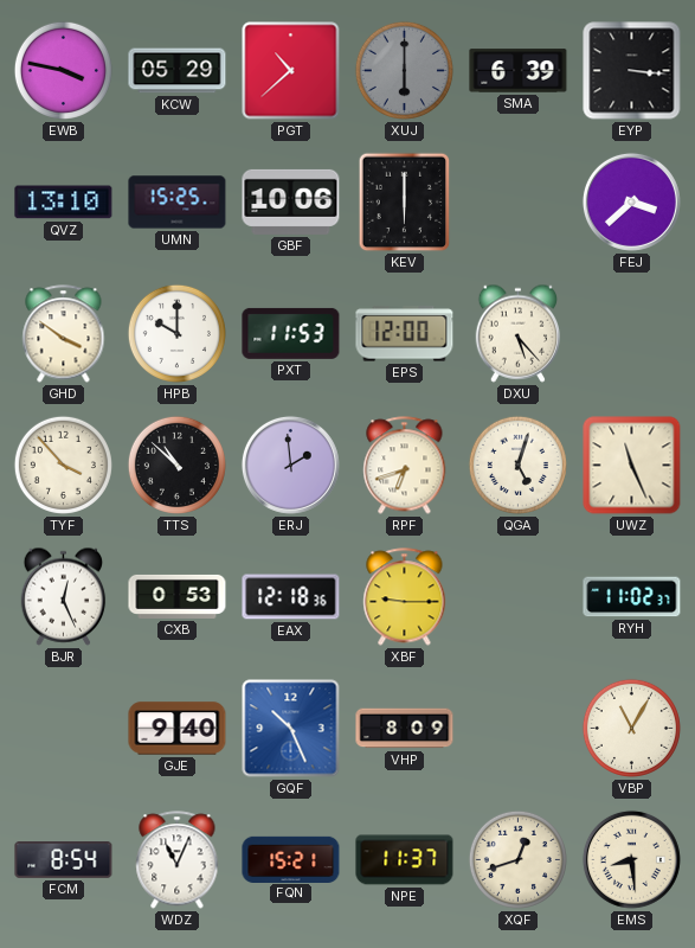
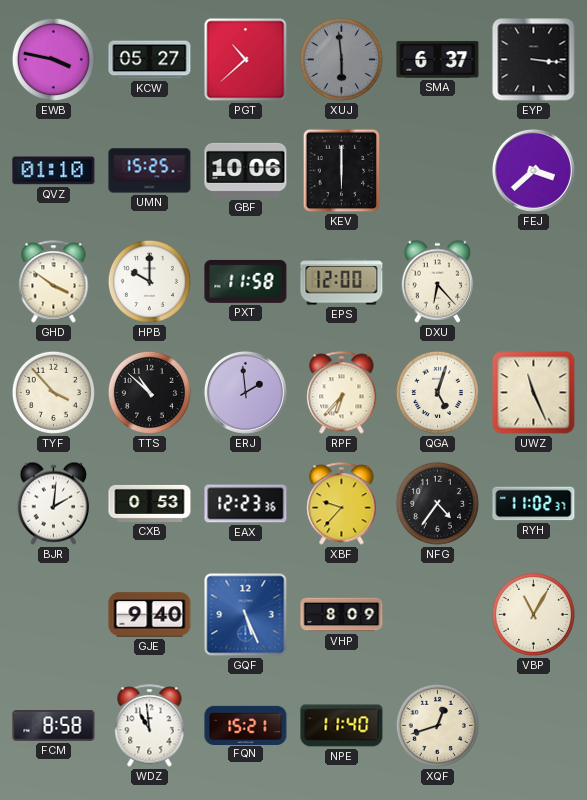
KCW: 05:29 -> 05:27
XUJ: 6:00 -> 5:59
SMA: 6:39 -> 6:37
QVZ: 13:10 -> 01:10
PXT: 11:53 -> 11:58
DXU: 5:23 -> 6:23
RPF: 6:42 -> 6:37
BJR: 12:26 -> 2:01
EAX: 12:18 -> 12:23
XBF: 9:15 -> 9:37
NFG: none -> 4:36
GQF: 10:26 -> 5:26
FCM: 8:54 -> 8:58
WDZ: 11:04 -> 10:59
NPE: 11:37 -> 11:40
EMS: 8:29 -> none
